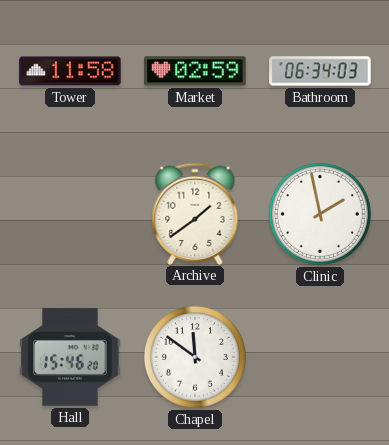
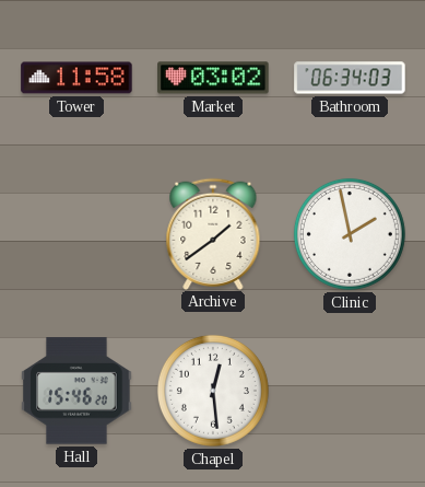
Market: 02:59 -> 03:02
Chapel: 11:51 -> 12:29
